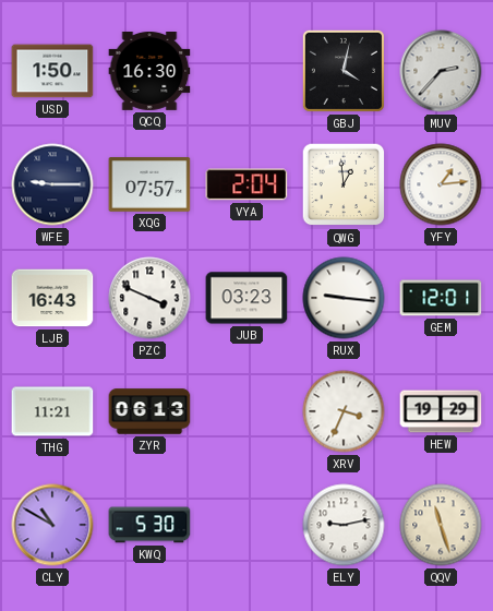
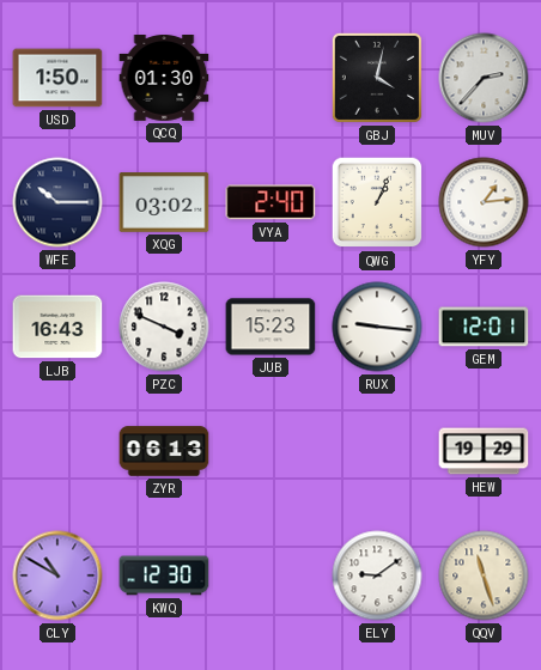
QCQ: 16:30 -> 01:30
WFE: 9:15 -> 10:15
XQG: 07:57 -> 03:02
VYA: 2:04 -> 2:40
QWG: 12:59 -> 1:04
JUB: 03:23 -> 15:23
THG: 11:21 -> none
XRV: 3:34 -> none
KWQ: 5:30 -> 12:30
ELY: 9:13 -> 9:09
